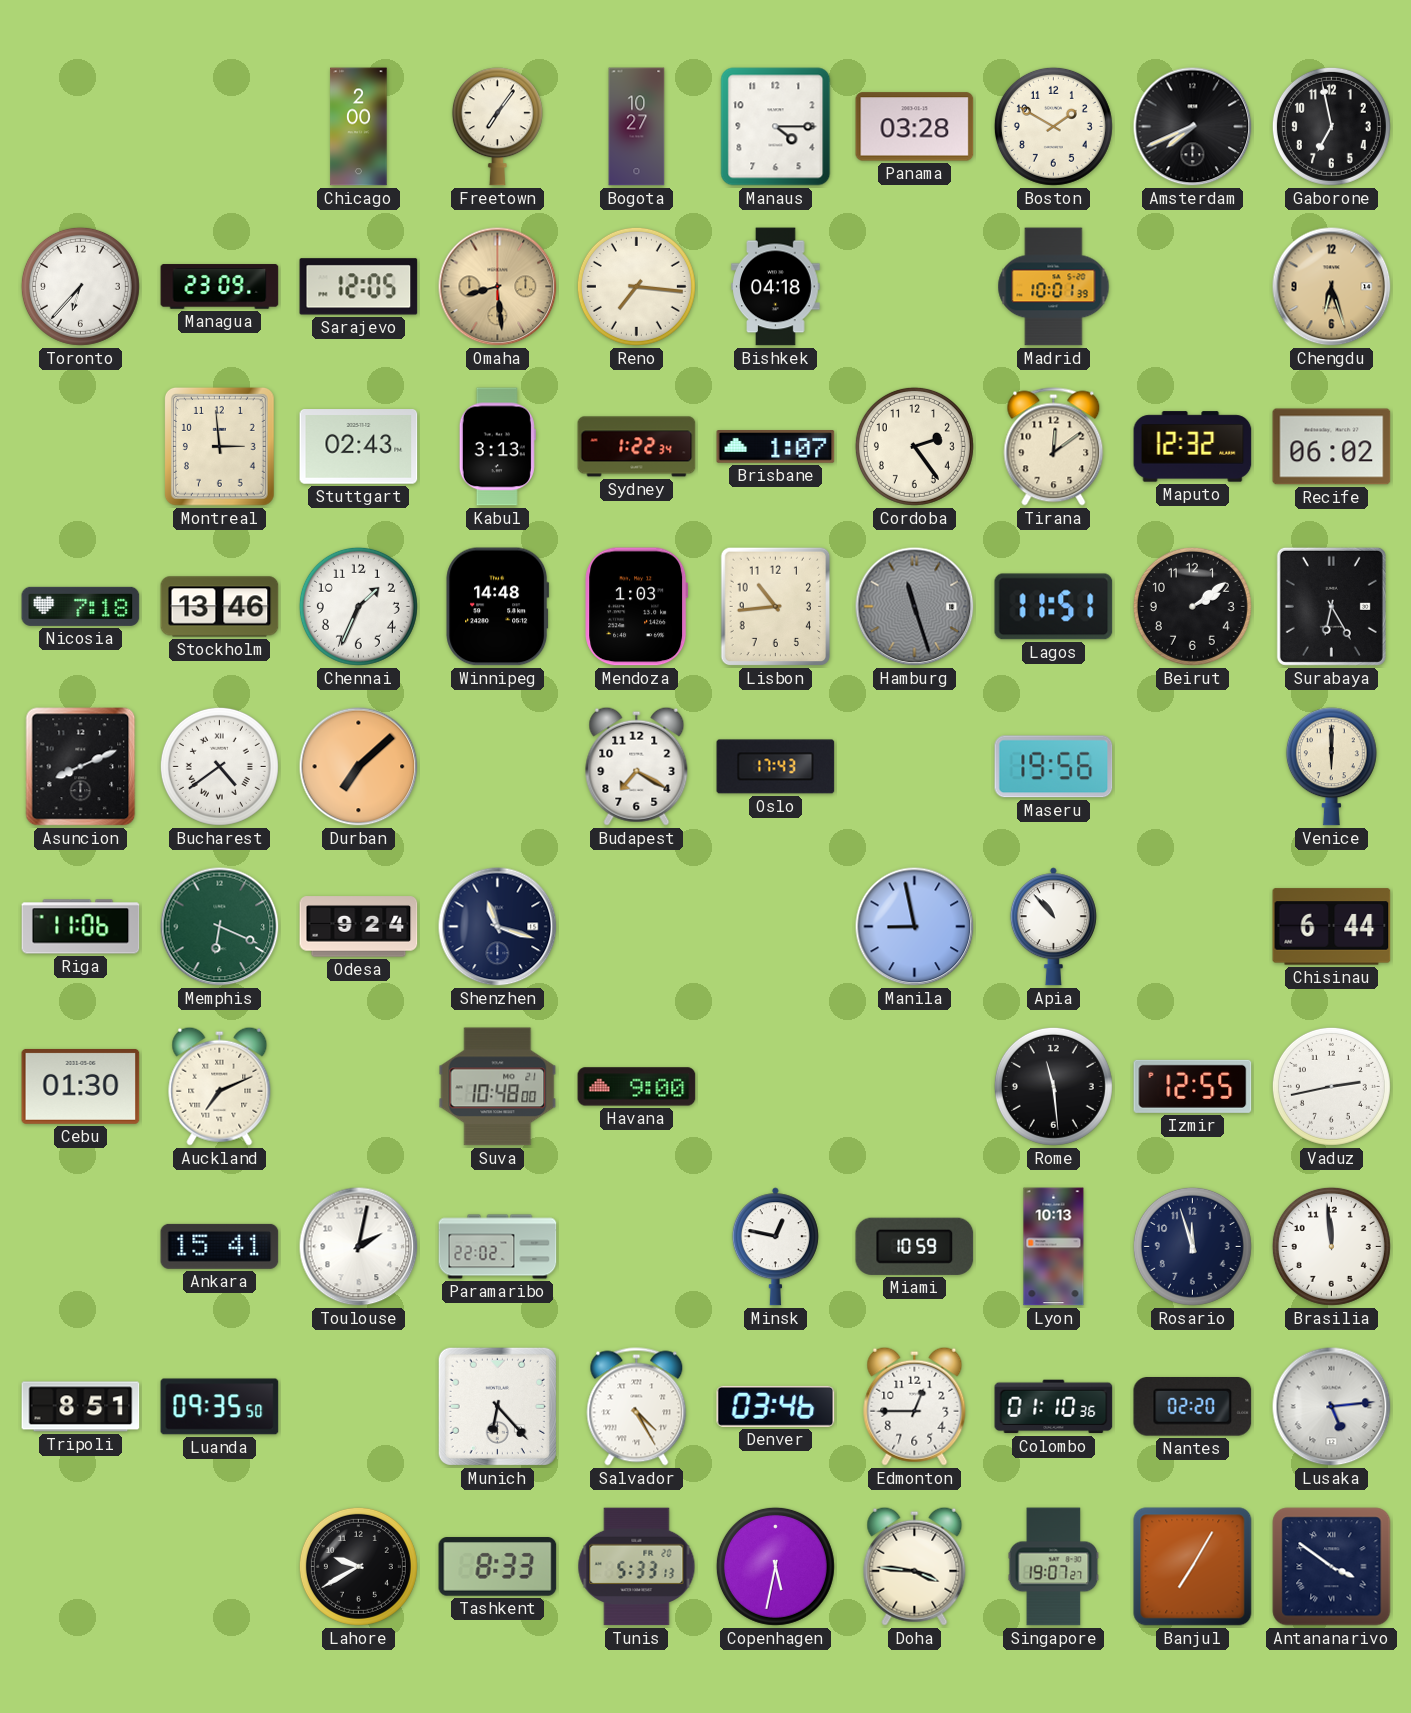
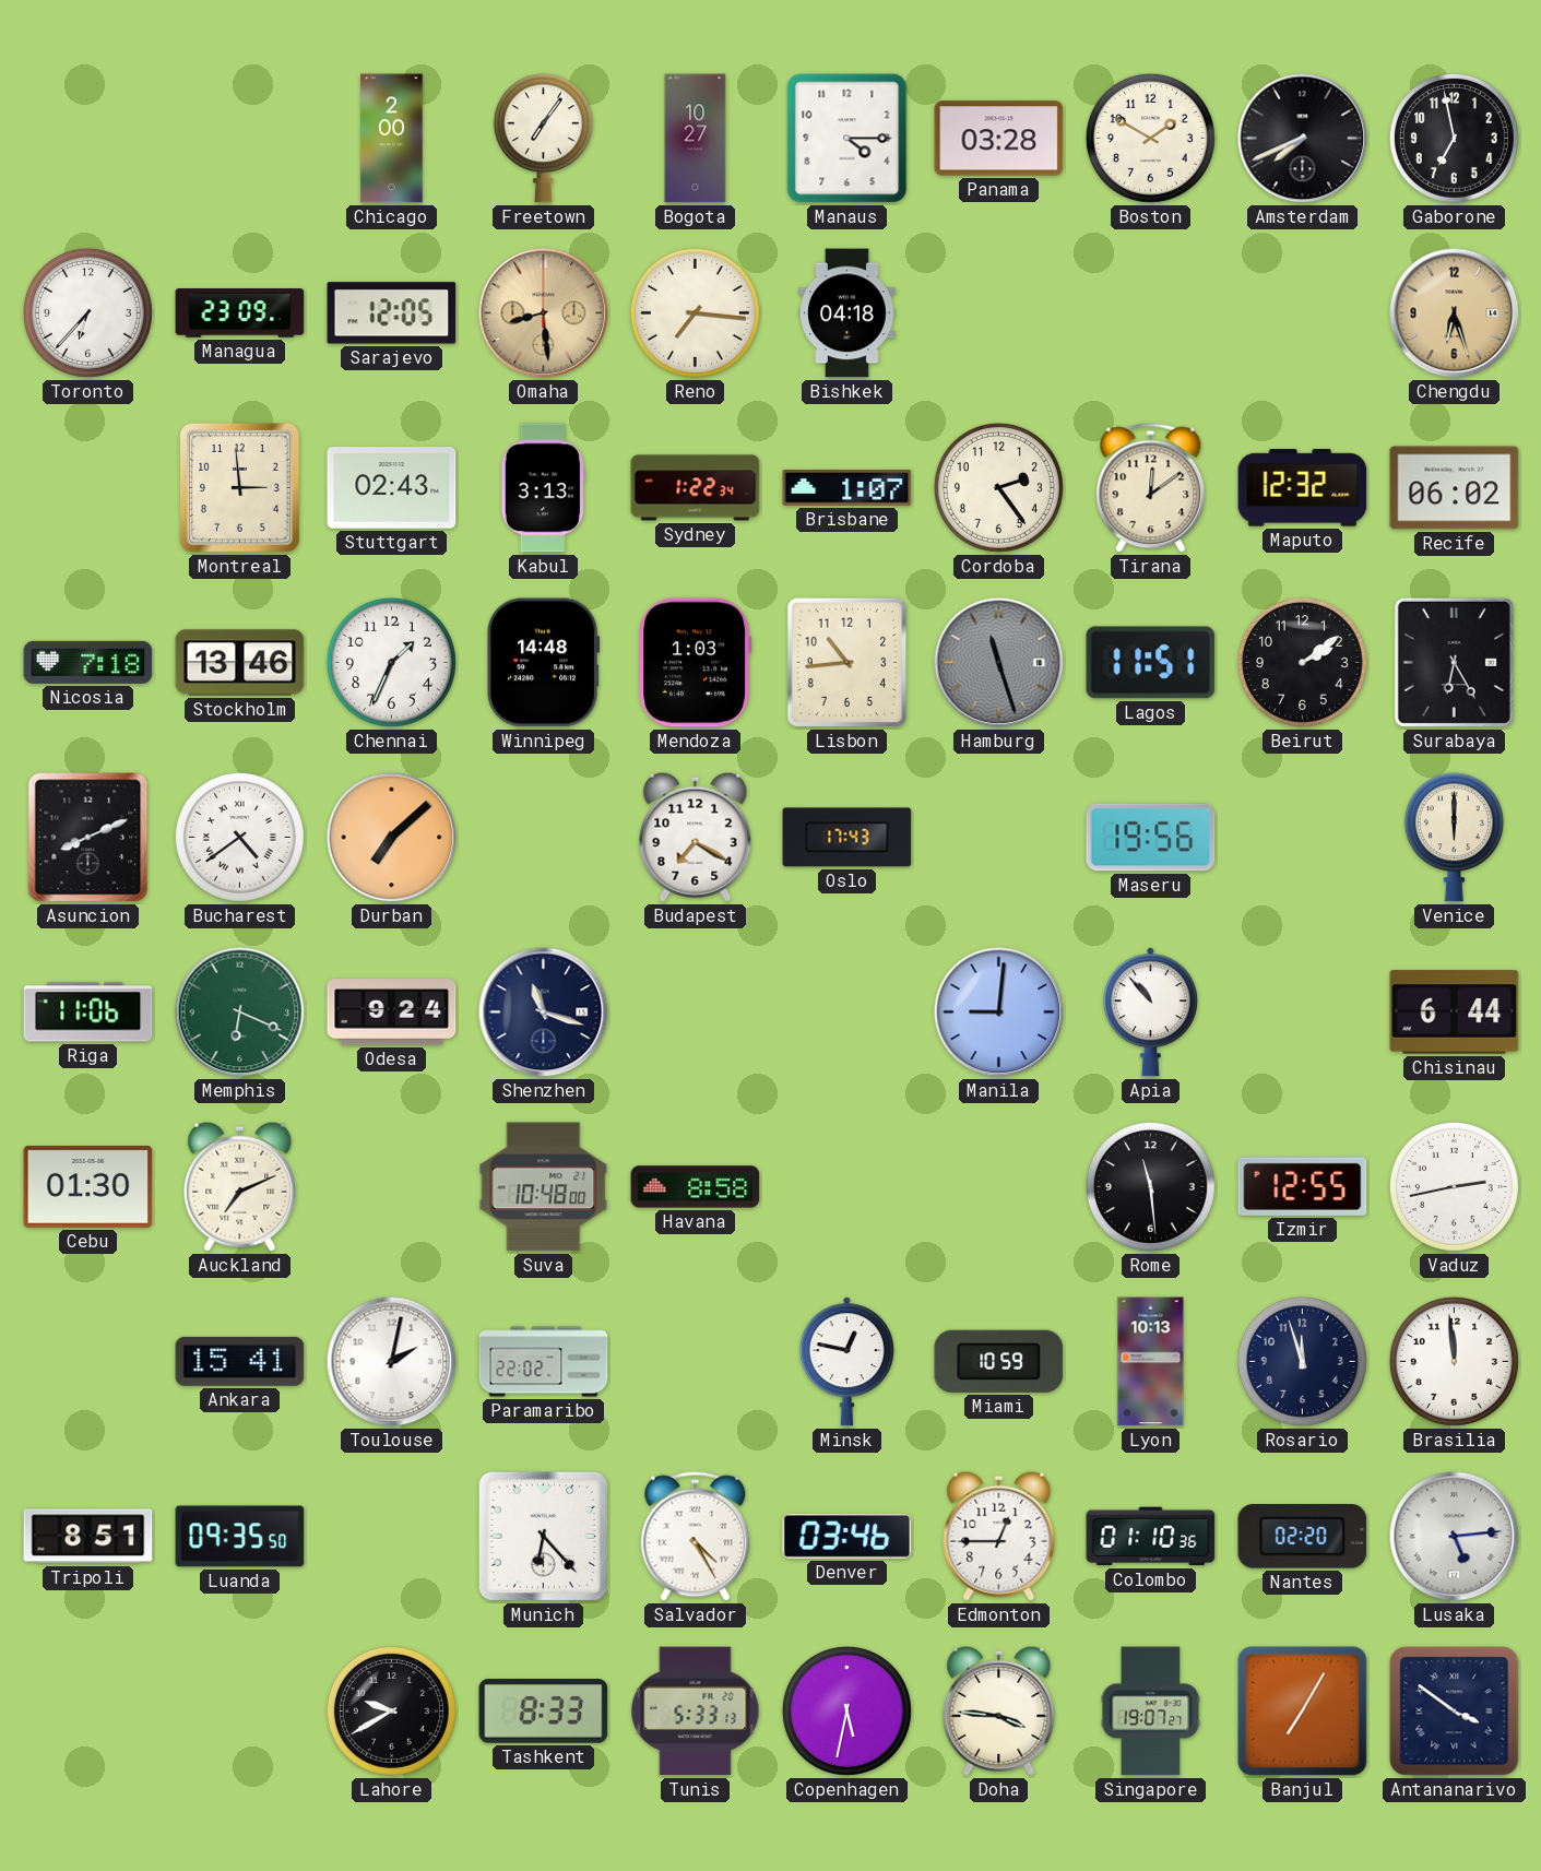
Madrid: 10:01 -> none
Manila: 8:58 -> 9:01
Havana: 9:00 -> 8:58
